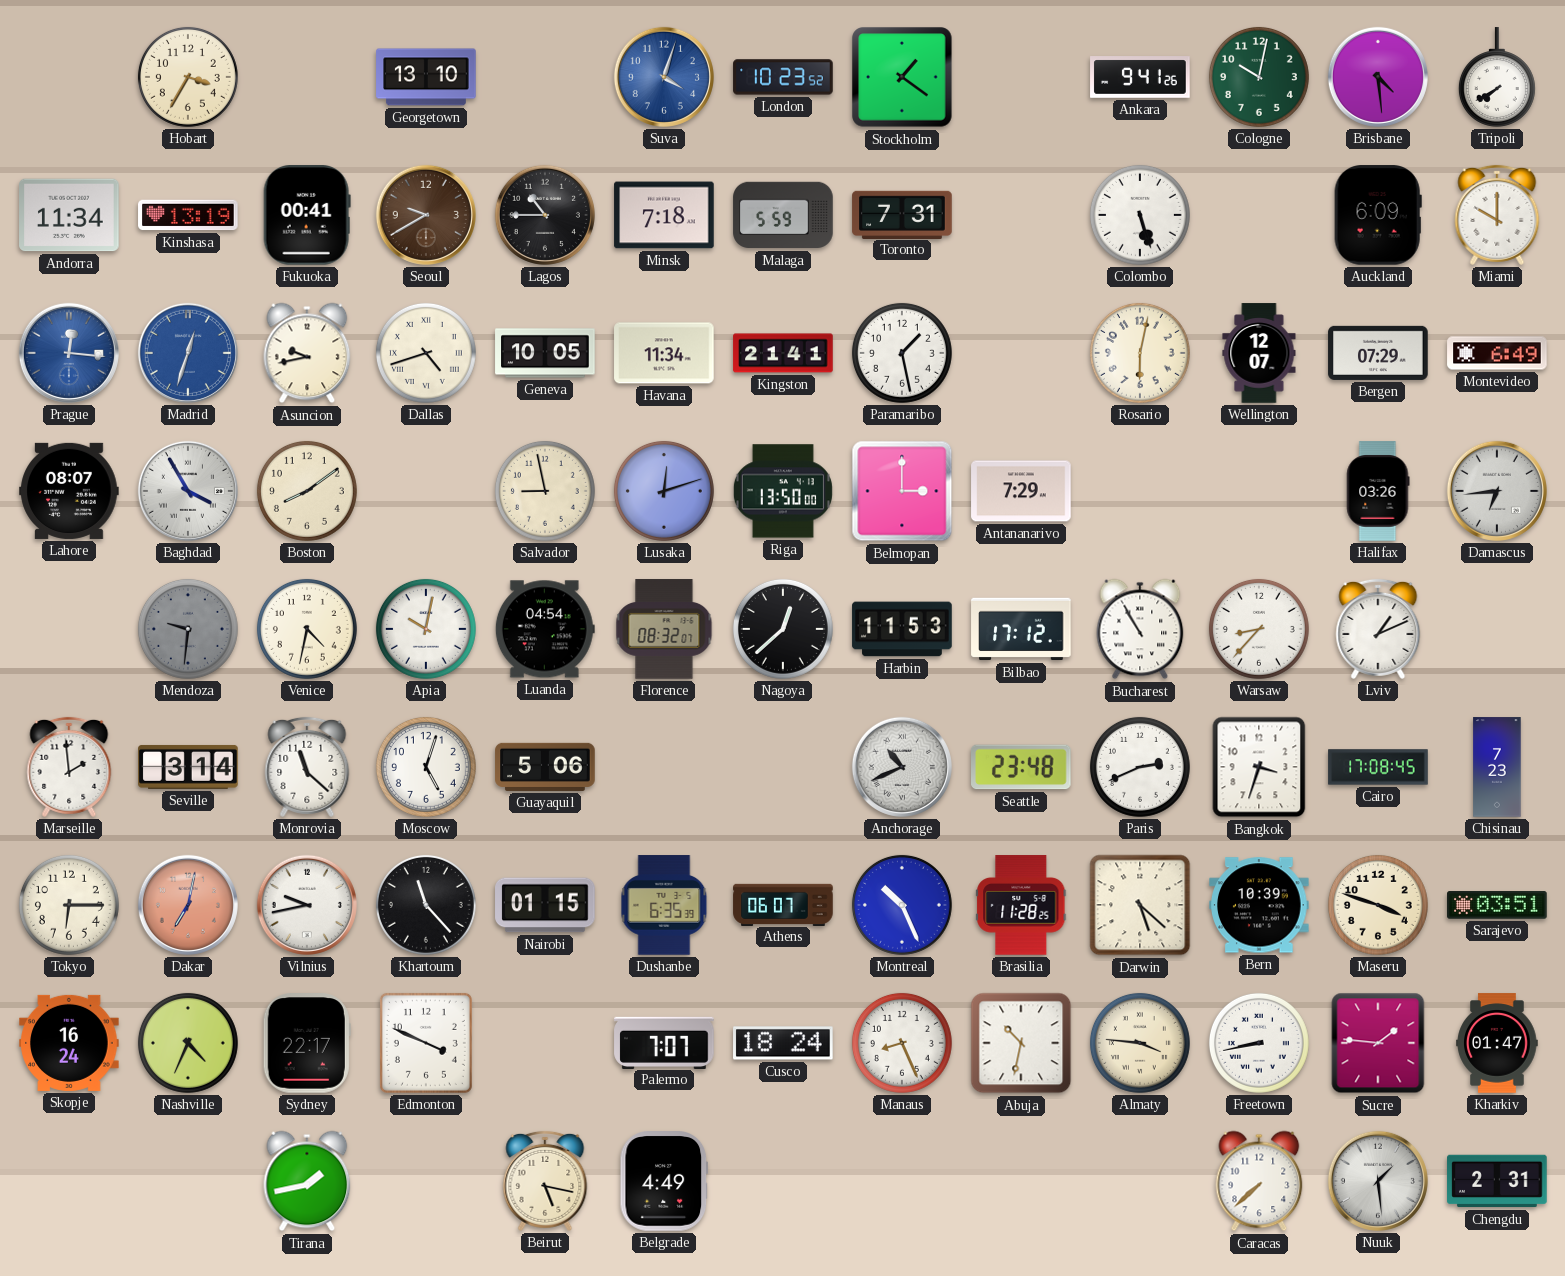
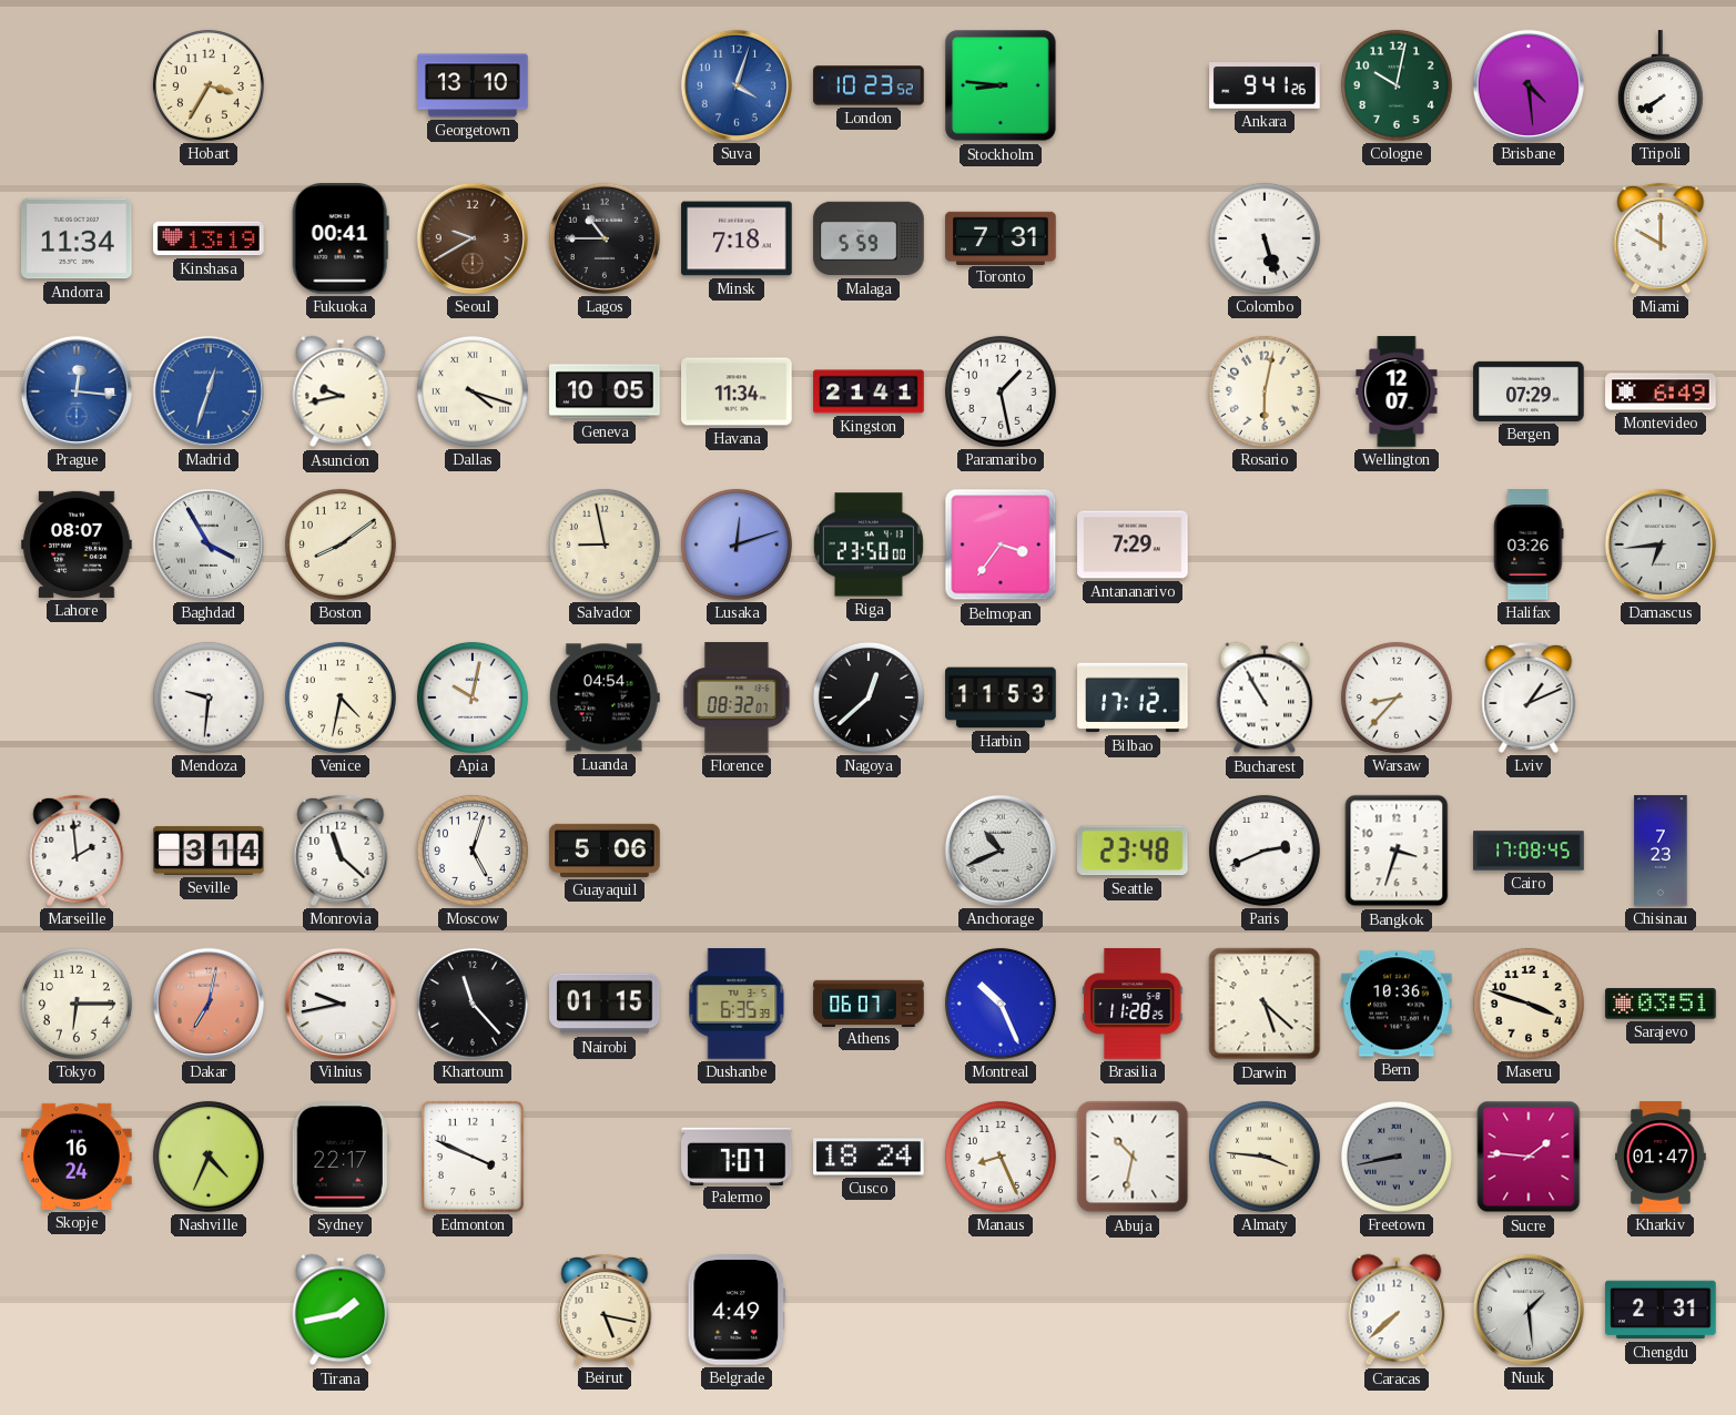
Stockholm: 1:21 -> 8:46
Auckland: 6:09 -> none
Dallas: 4:42 -> 4:18
Riga: 13:50 -> 23:50
Belmopan: 3:00 -> 3:36
Mendoza dial: grey -> white
Bern: 10:39 -> 10:36
Freetown dial: white -> grey
